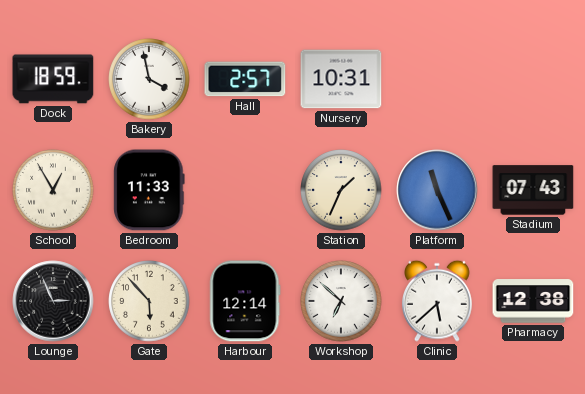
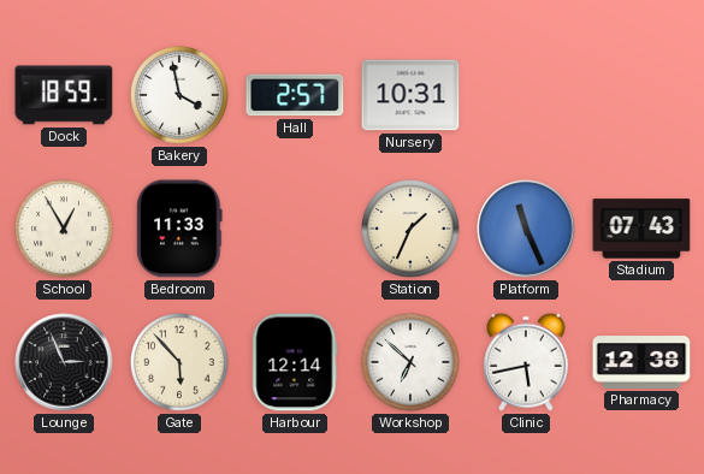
Clinic: 5:38 -> 5:43
